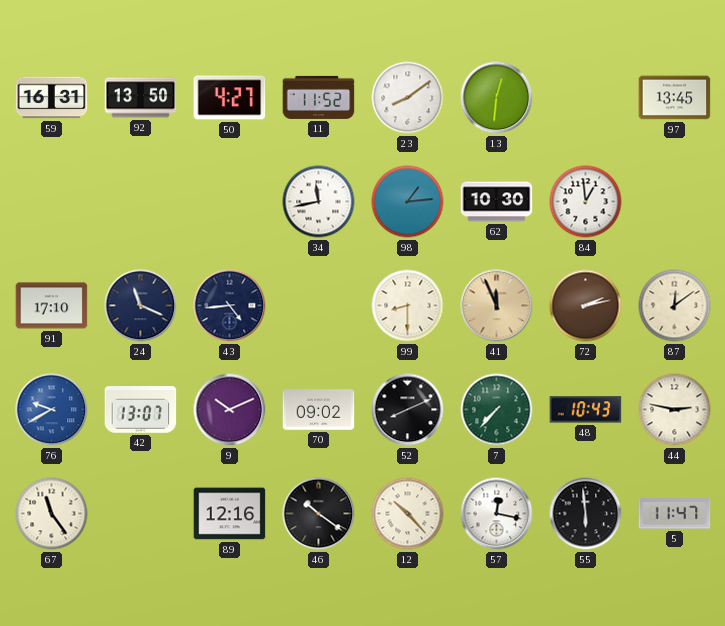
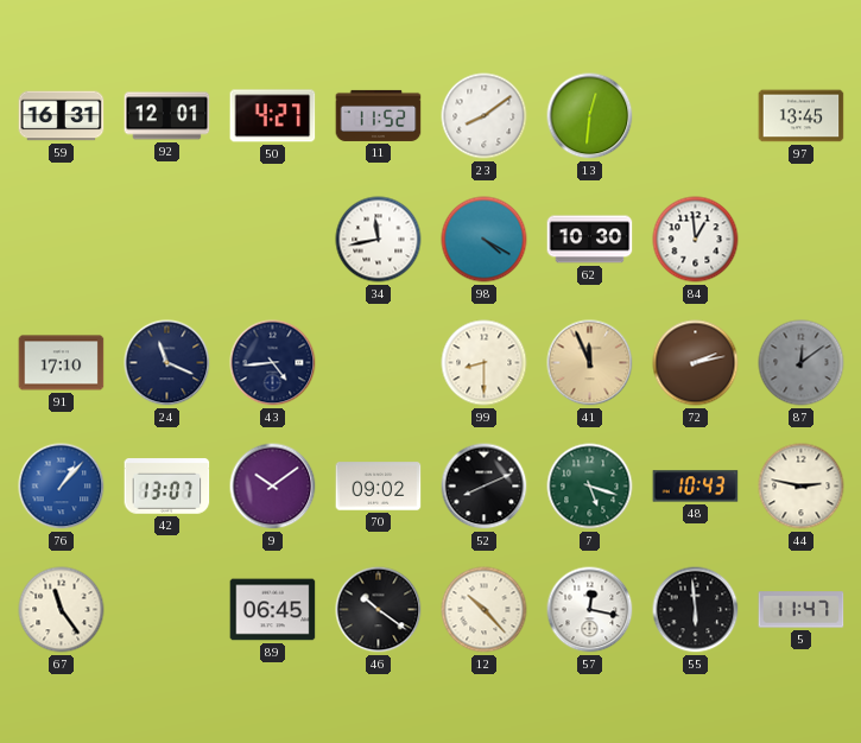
92: 13:50 -> 12:01
98: 1:14 -> 4:20
87 dial: cream -> grey
76: 9:40 -> 1:07
9: 10:11 -> 10:09
7: 7:37 -> 5:18
89: 12:16 -> 06:45
